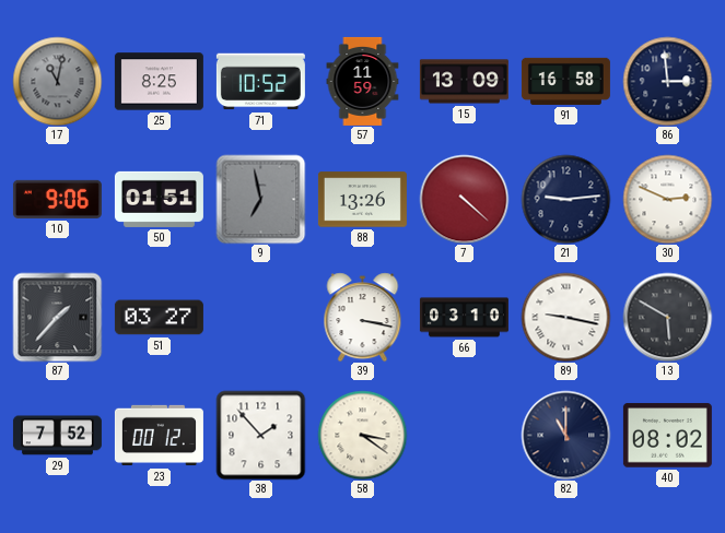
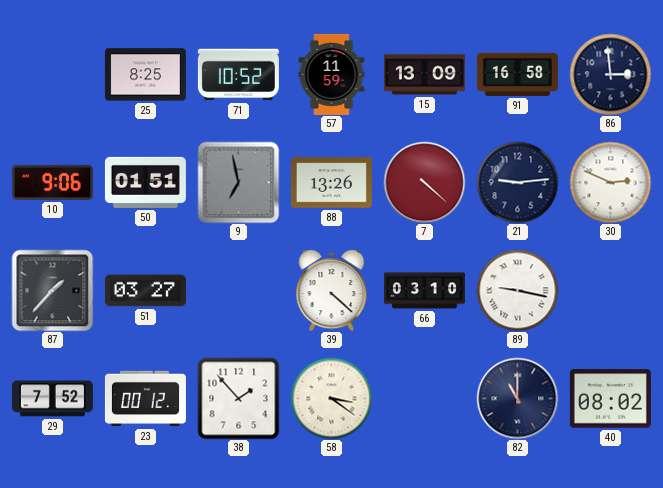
17: 11:02 -> none
39: 3:17 -> 4:22
13: 5:50 -> none
